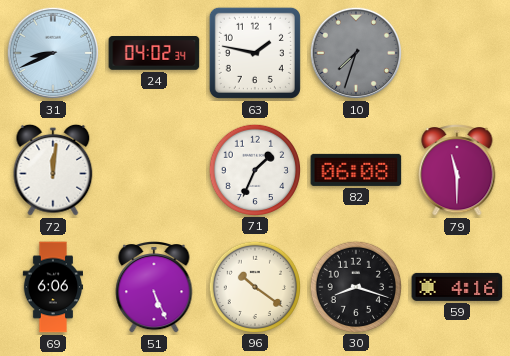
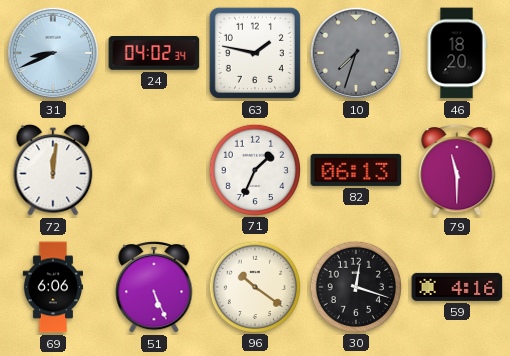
46: none -> 18:20
82: 06:08 -> 06:13
30: 8:18 -> 12:18
